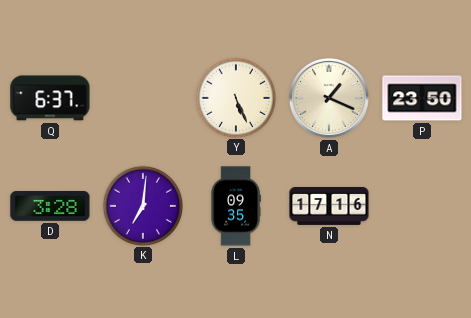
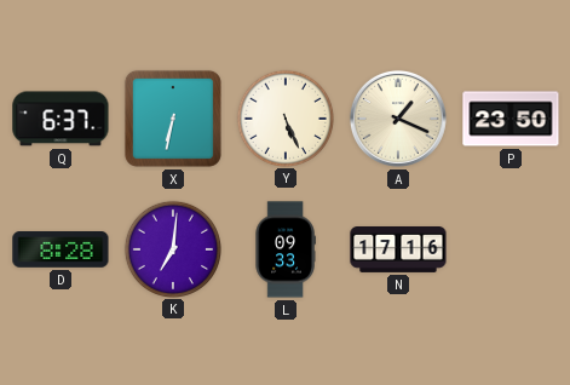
X: none -> 6:32
D: 3:28 -> 8:28
L: 09:35 -> 09:33
